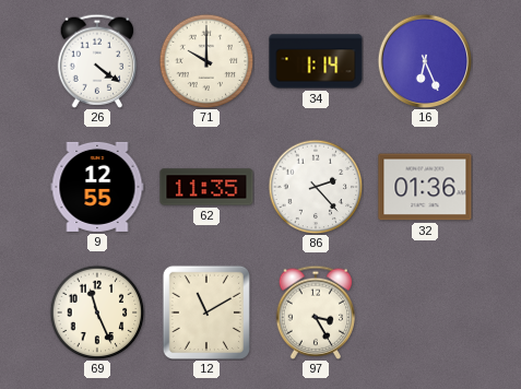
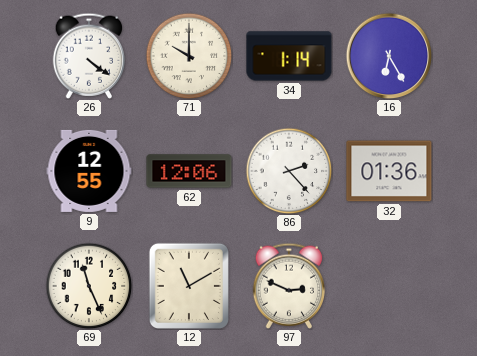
16: 6:26 -> 6:25
62: 11:35 -> 12:06
97: 3:25 -> 2:49
